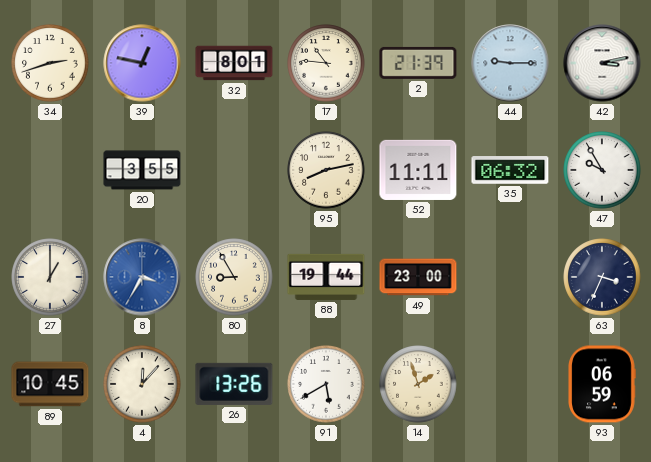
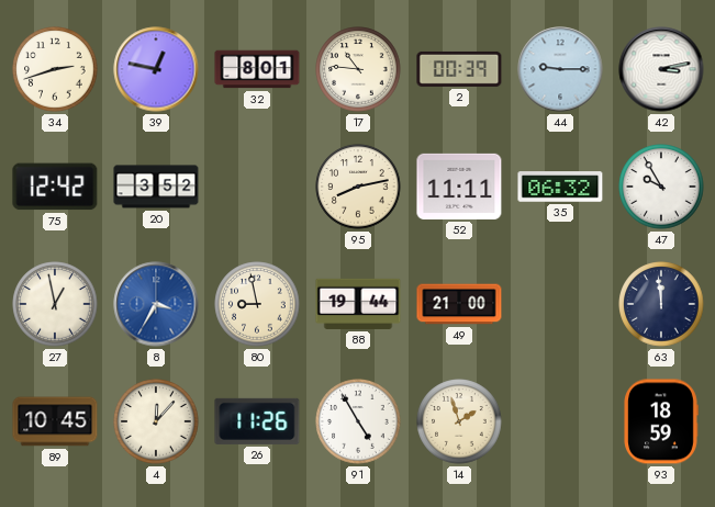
2: 21:39 -> 00:39
75: none -> 12:42
20: 3:55 -> 3:52
27: 1:00 -> 12:58
80: 8:55 -> 8:58
49: 23:00 -> 21:00
63: 3:34 -> 11:59
26: 13:26 -> 11:26
91: 5:40 -> 4:55
93: 06:59 -> 18:59
